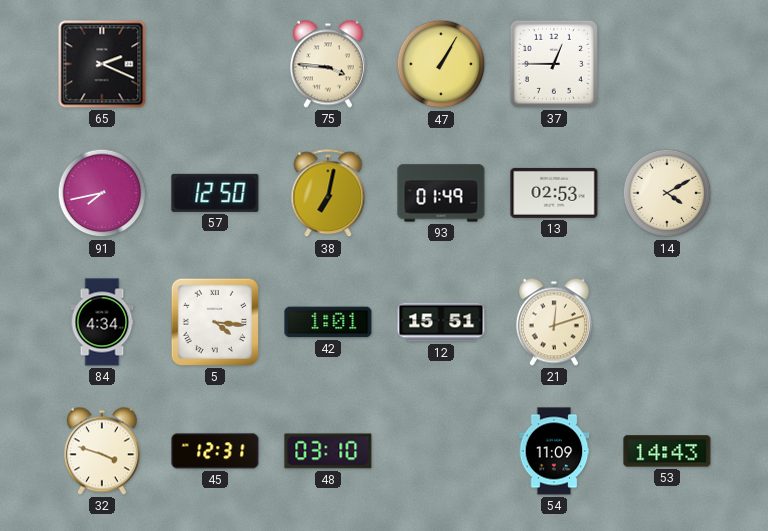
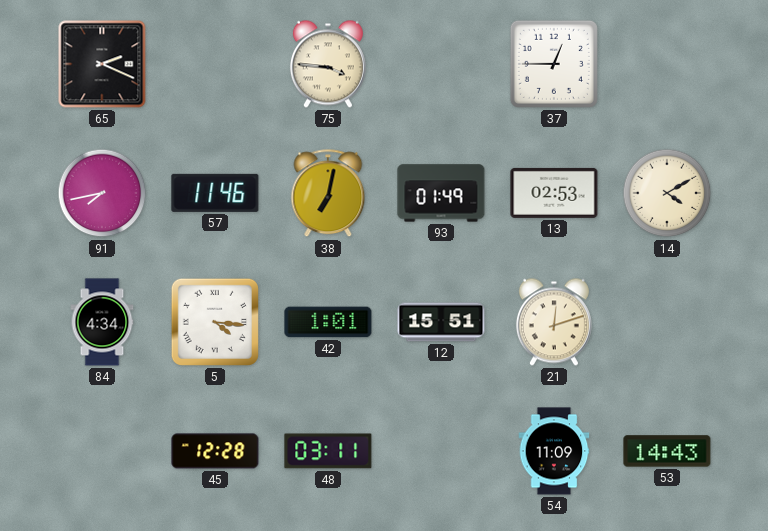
47: 1:05 -> none
57: 12:50 -> 11:46
32: 3:48 -> none
45: 12:31 -> 12:28
48: 03:10 -> 03:11
